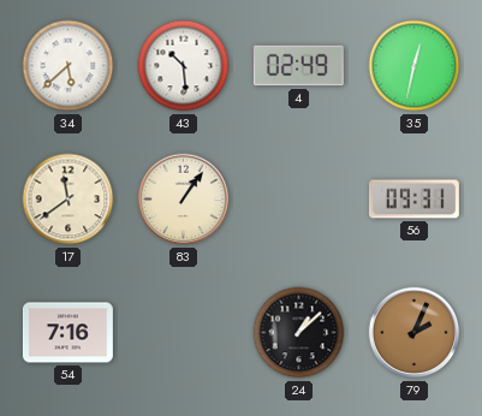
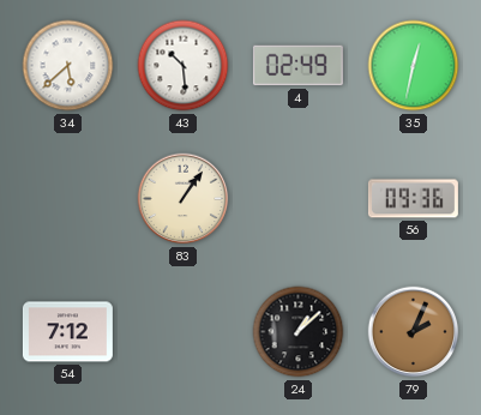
17: 11:39 -> none
56: 09:31 -> 09:36
54: 7:16 -> 7:12
